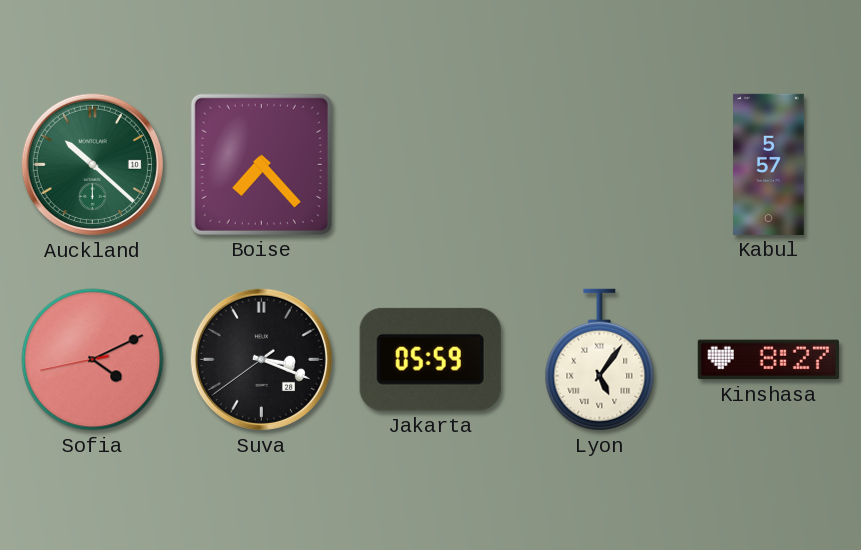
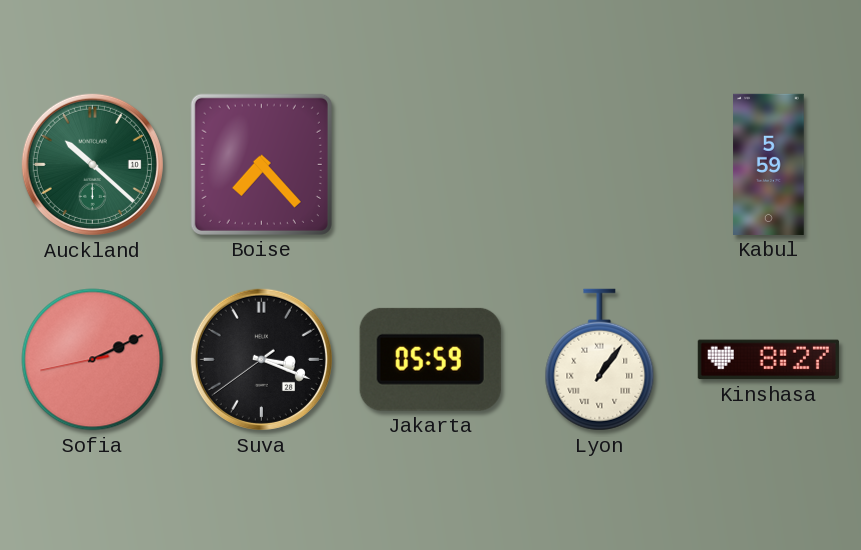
Kabul: 5:57 -> 5:59
Sofia: 4:10 -> 2:10
Lyon: 5:06 -> 1:06
